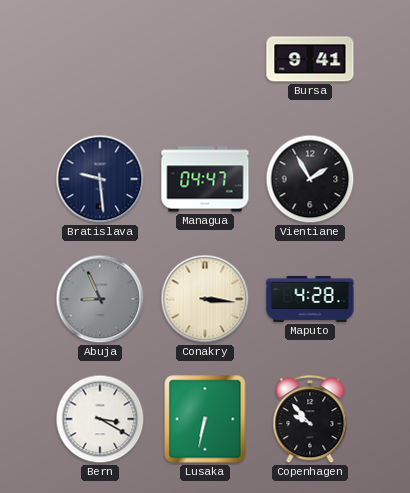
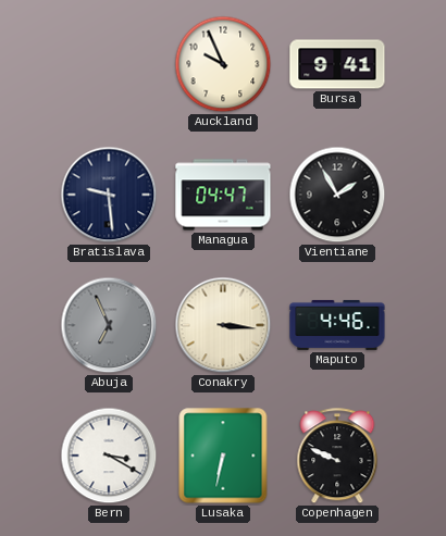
Auckland: none -> 9:56
Abuja: 8:56 -> 6:56
Maputo: 4:28 -> 4:46
Copenhagen: 9:53 -> 9:49
